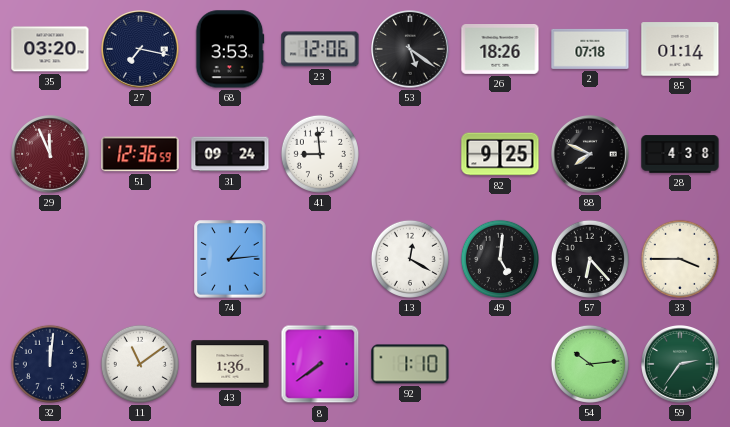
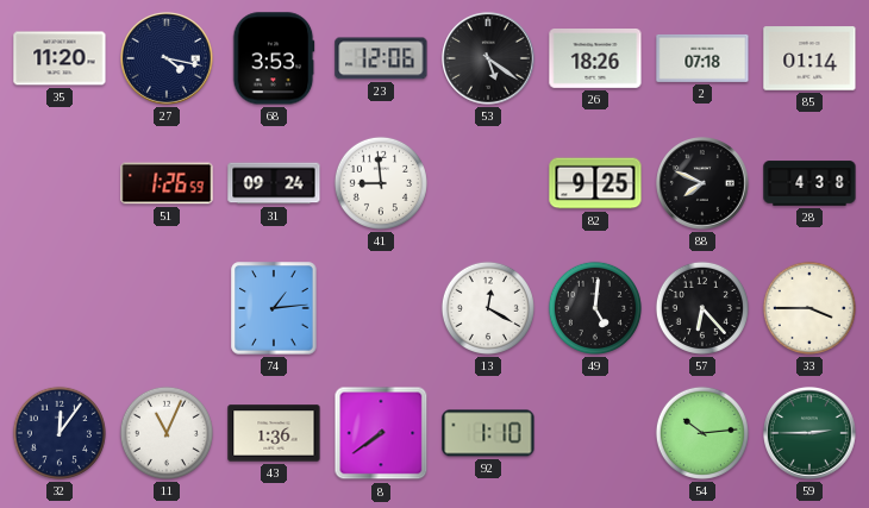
35: 03:20 -> 11:20
27: 7:17 -> 4:17
29: 11:56 -> none
51: 12:36 -> 1:26
32: 12:01 -> 12:06
11: 11:09 -> 11:04
59: 2:36 -> 2:45
